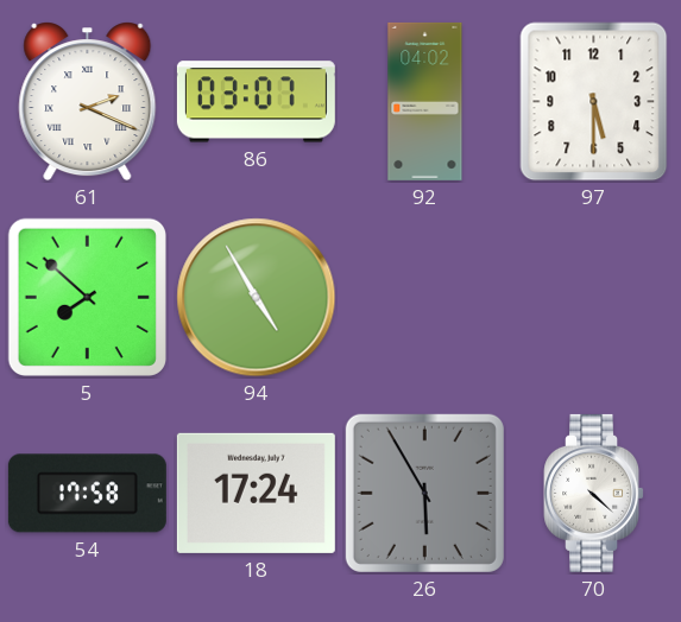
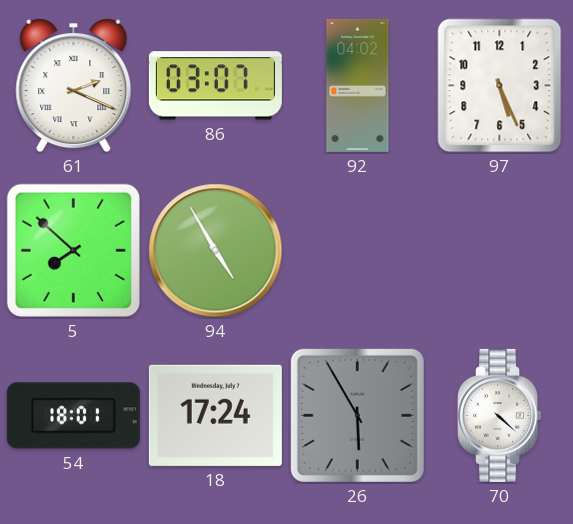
97: 5:30 -> 5:26
54: 17:58 -> 18:01
